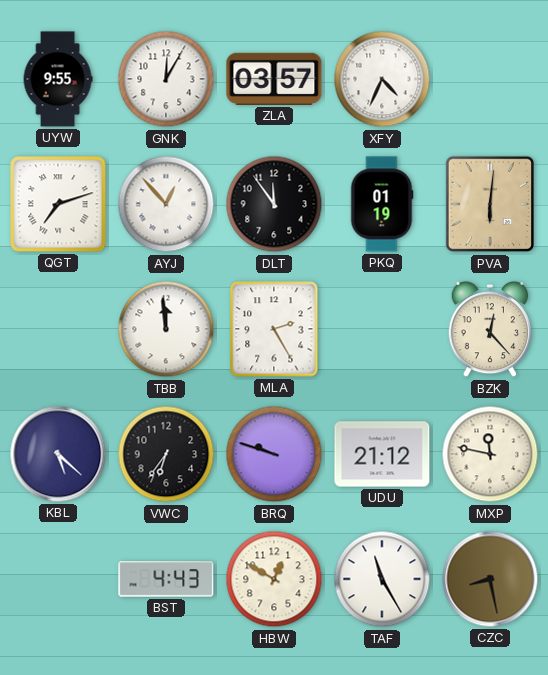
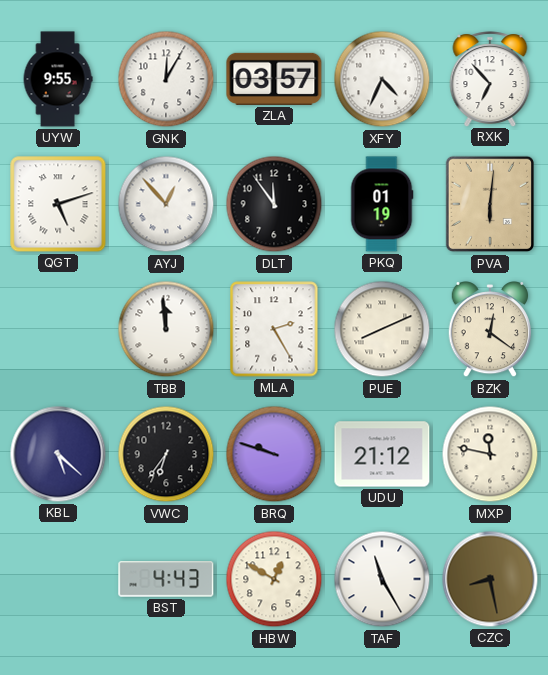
RXK: none -> 6:53
QGT: 7:12 -> 5:12
PUE: none -> 8:11
BZK: 12:23 -> 12:21
